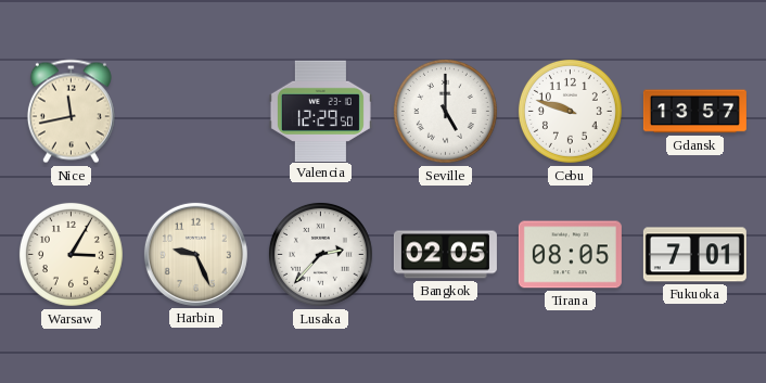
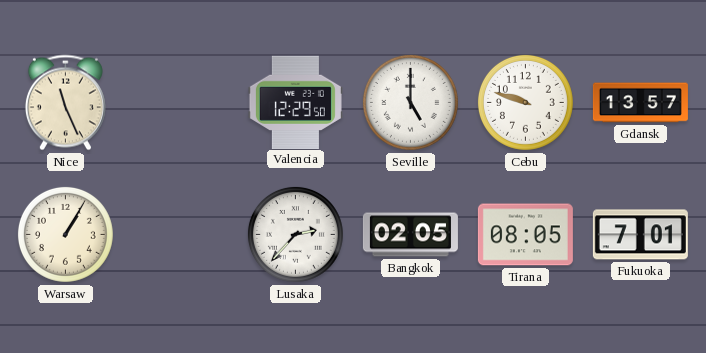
Nice: 11:43 -> 11:26
Warsaw: 3:05 -> 1:05
Harbin: 9:26 -> none
